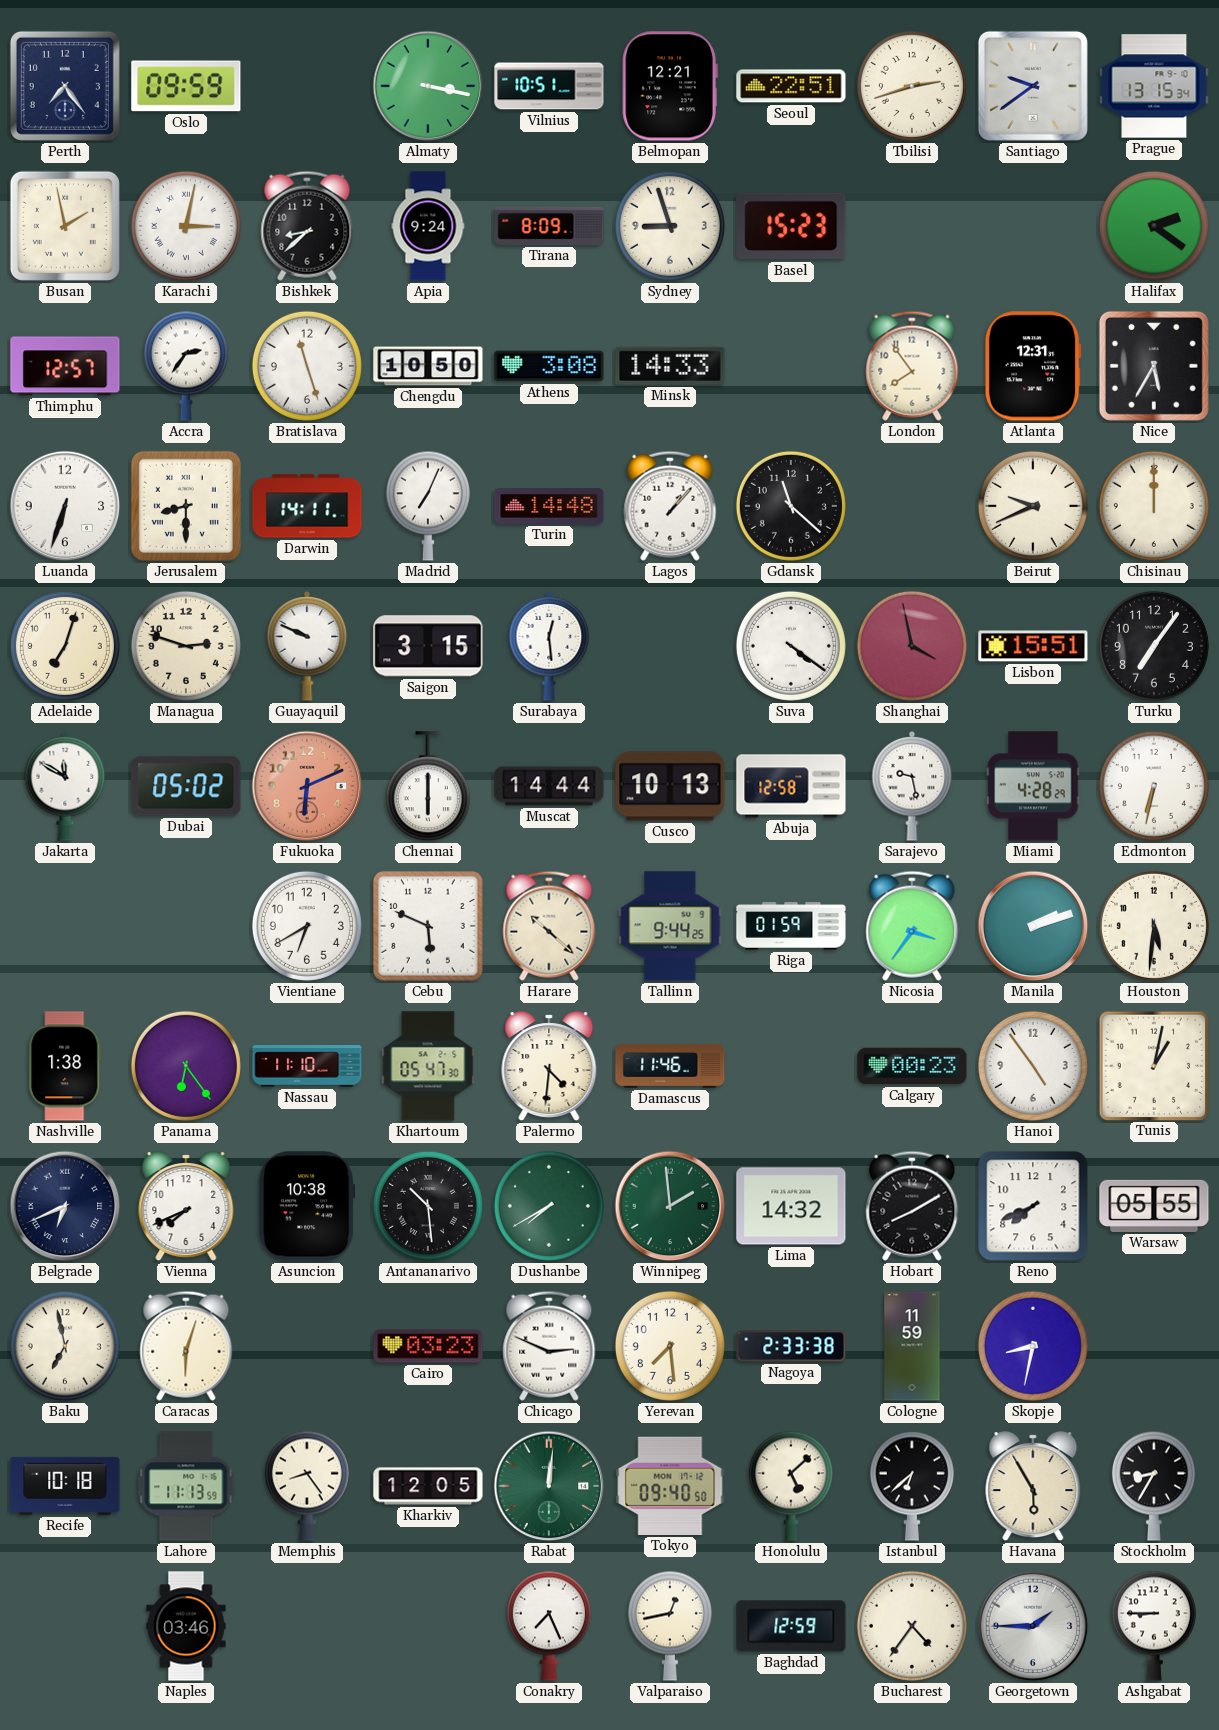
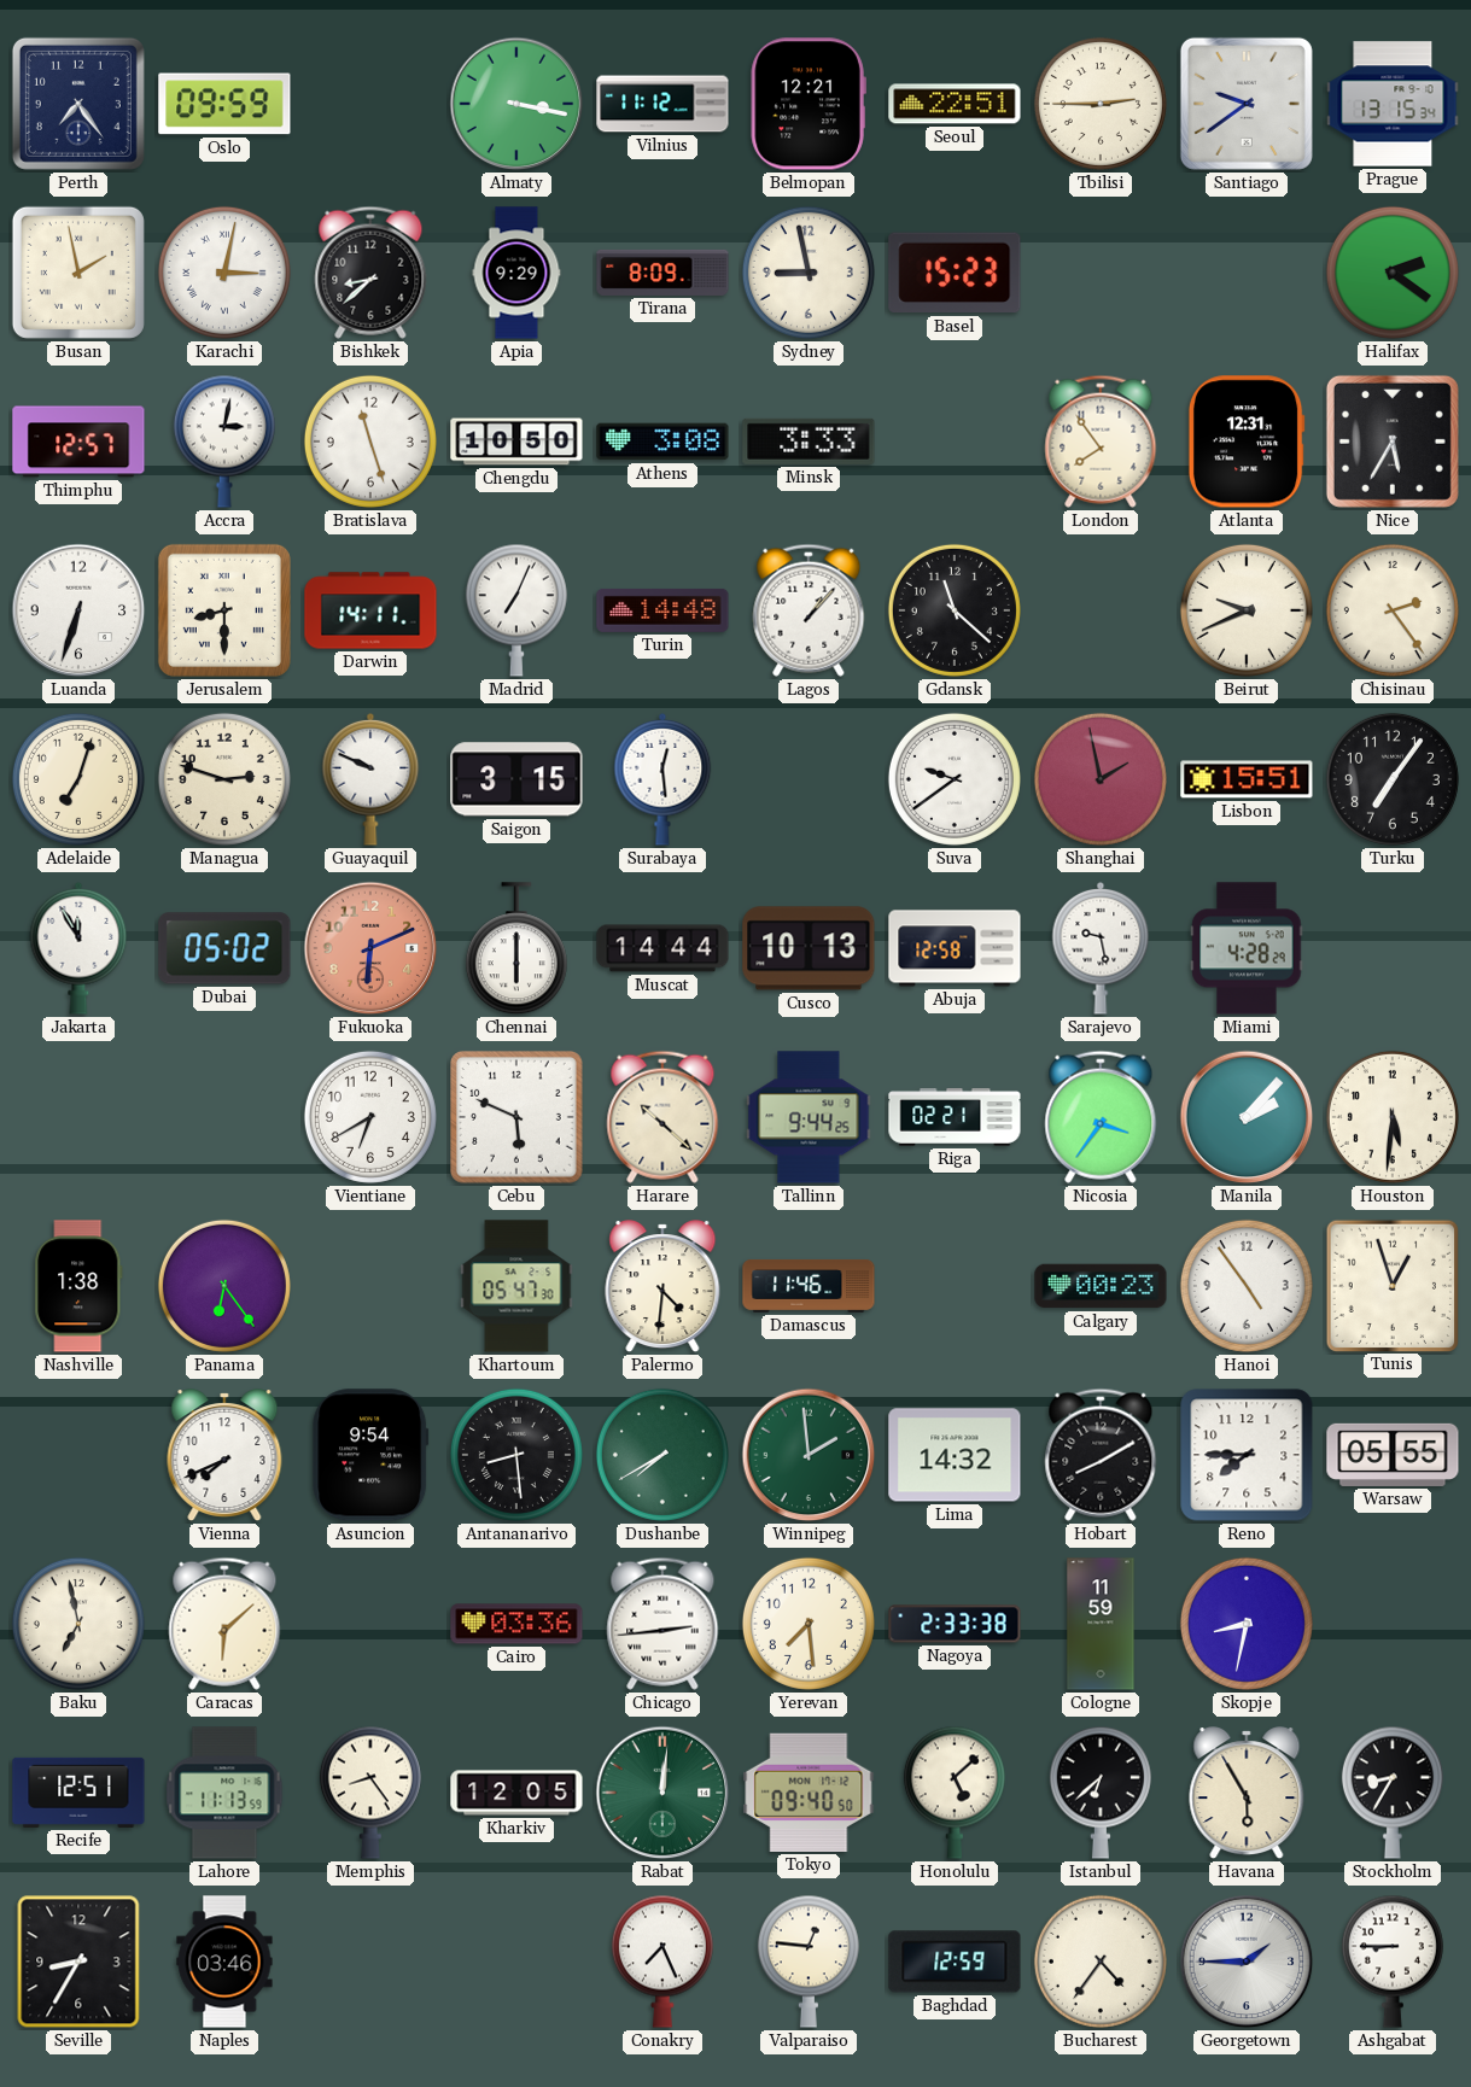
Vilnius: 10:51 -> 11:12
Tbilisi: 2:42 -> 2:45
Apia: 9:24 -> 9:29
Sydney: 8:57 -> 8:58
Accra: 2:36 -> 3:02
Minsk: 14:33 -> 3:33
Chisinau: 12:00 -> 2:24
Suva: 4:21 -> 9:39
Shanghai: 3:58 -> 1:58
Jakarta: 11:50 -> 11:55
Edmonton: 6:32 -> none
Riga: 01:59 -> 02:21
Manila: 2:12 -> 2:07
Nassau: 11:10 -> none
Tunis: 1:02 -> 12:57
Belgrade: 6:41 -> none
Asuncion: 10:38 -> 9:54
Antananarivo: 10:29 -> 8:29
Reno: 7:41 -> 7:45
Caracas: 6:03 -> 6:08
Cairo: 03:23 -> 03:36
Chicago: 2:49 -> 2:44
Recife: 10:18 -> 12:51
Seville: none -> 8:35
Valparaiso: 12:43 -> 12:46
